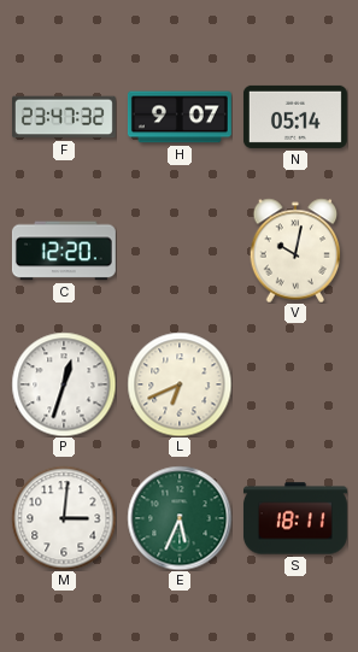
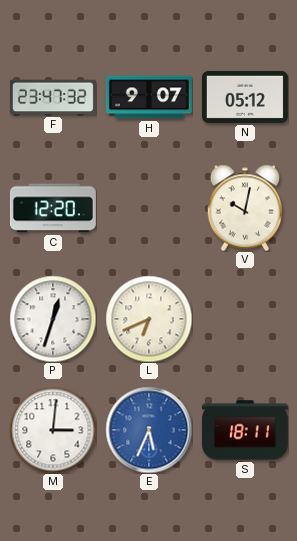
N: 05:14 -> 05:12
E dial: green -> blue
